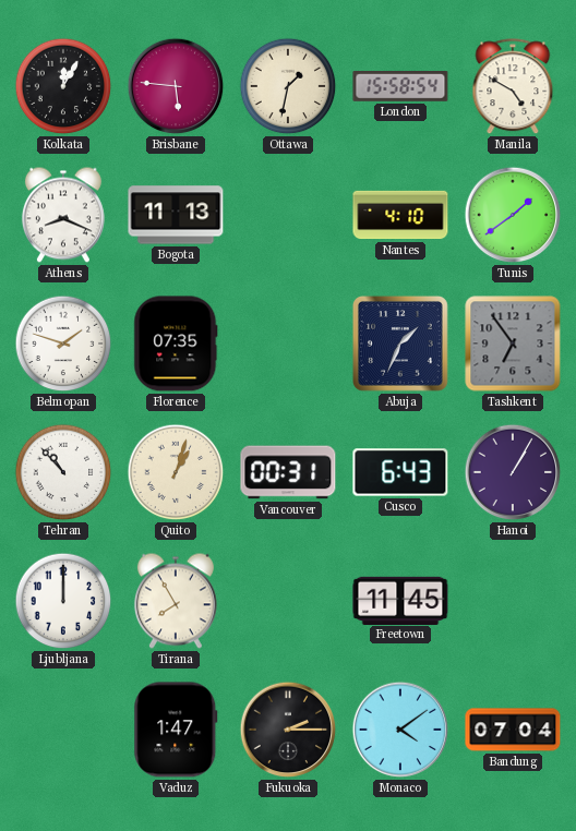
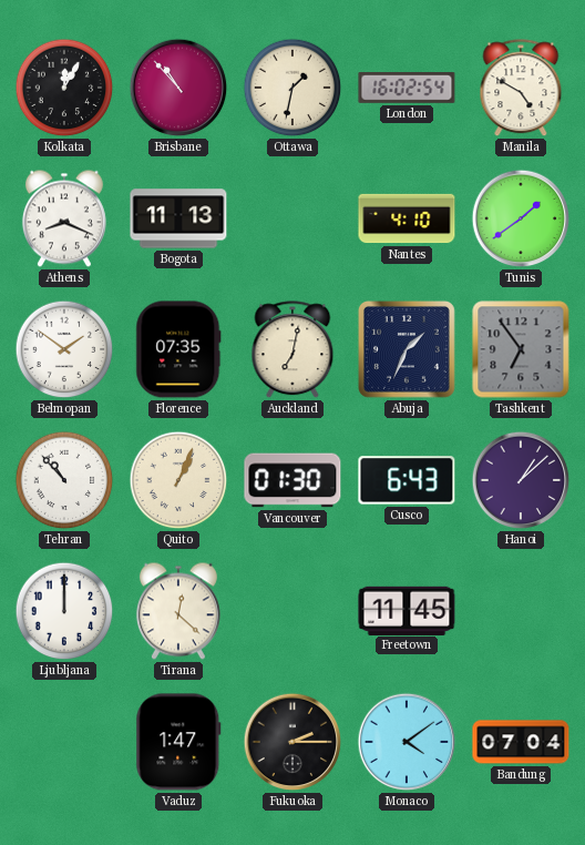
Brisbane: 5:46 -> 10:53
London: 15:58 -> 16:02
Belmopan: 1:48 -> 1:51
Auckland: none -> 7:02
Quito: 1:03 -> 1:04
Vancouver: 00:31 -> 01:30
Hanoi: 1:05 -> 1:08
Tirana: 7:55 -> 12:22
